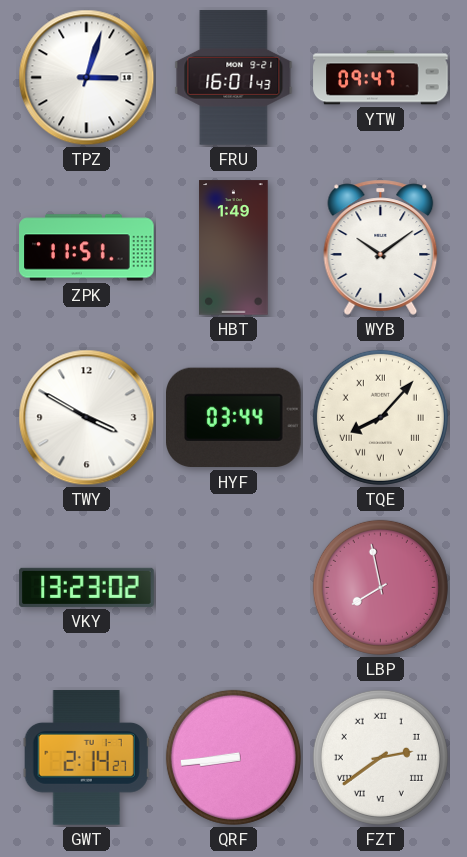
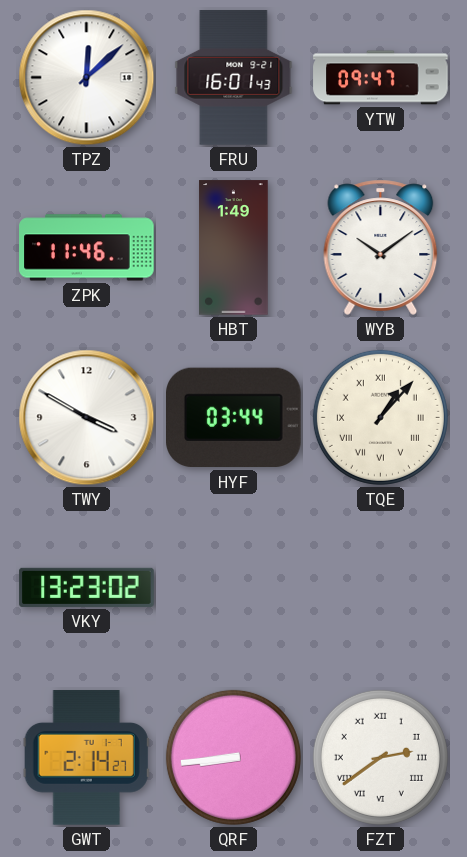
TPZ: 3:03 -> 12:08
ZPK: 11:51 -> 11:46
TQE: 8:07 -> 1:07
LBP: 7:58 -> none
